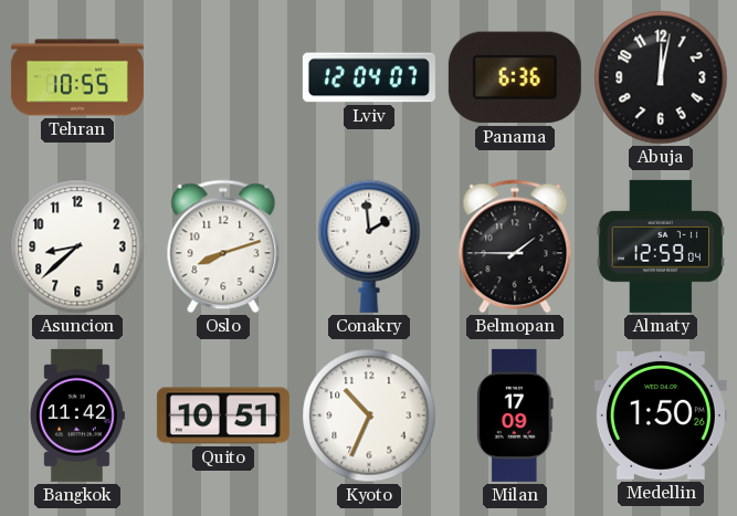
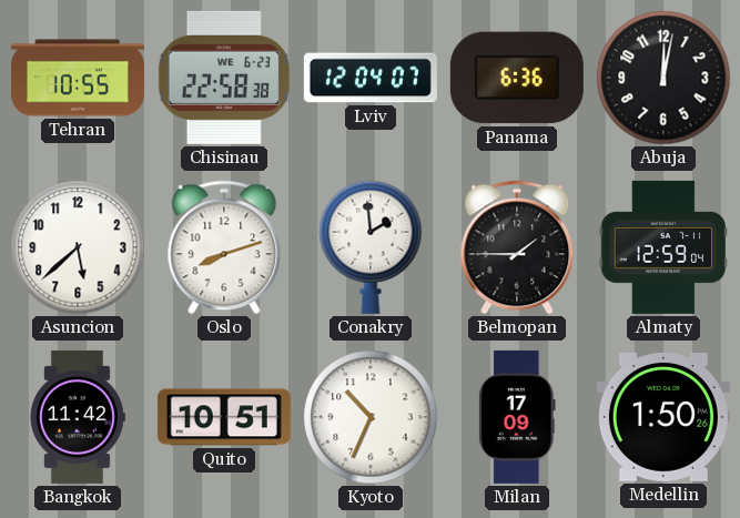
Chisinau: none -> 22:58
Asuncion: 8:38 -> 5:38
